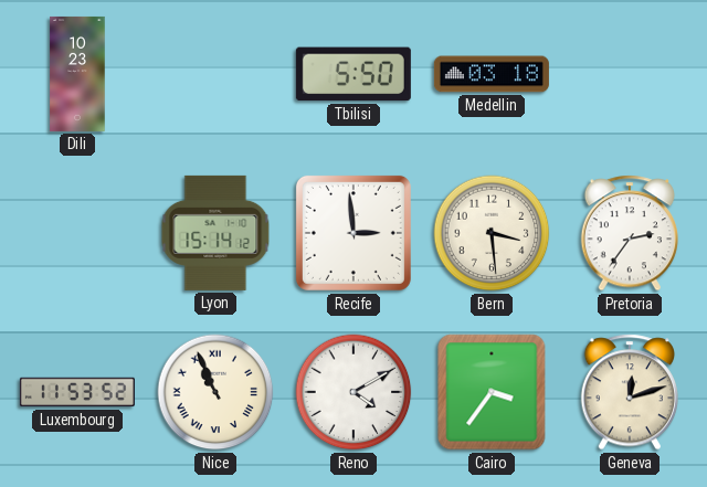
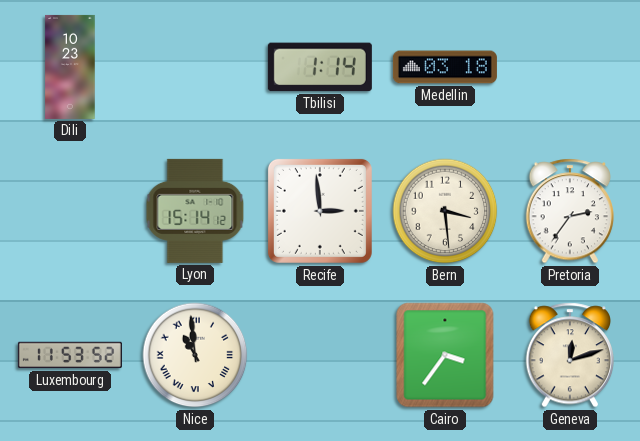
Tbilisi: 5:50 -> 1:14
Nice: 10:56 -> 10:59
Reno: 4:10 -> none
